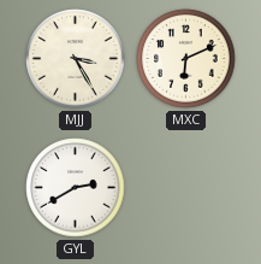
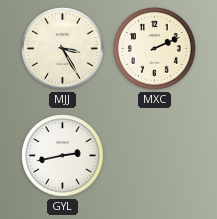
MXC: 6:11 -> 2:11
GYL: 2:40 -> 2:43
